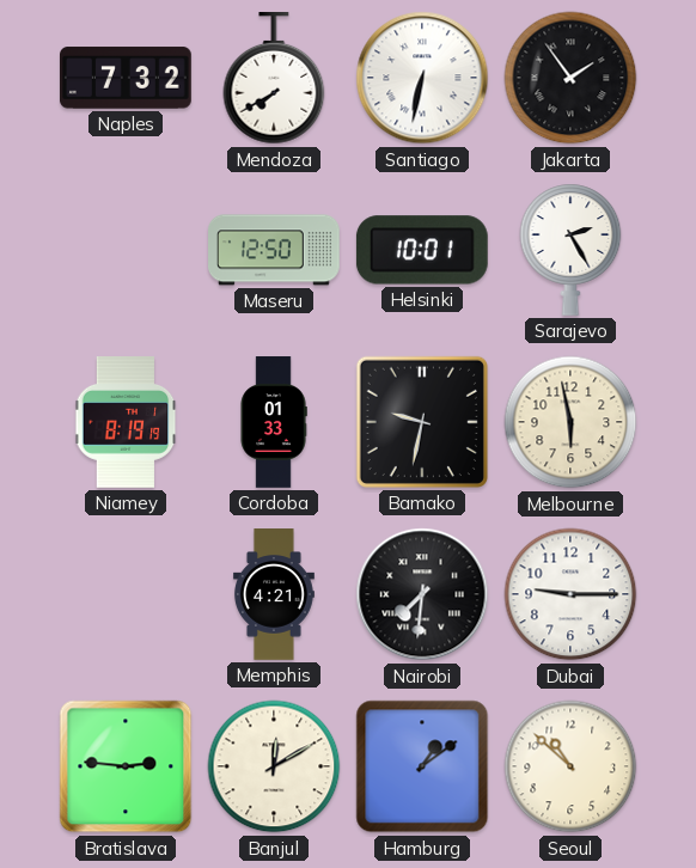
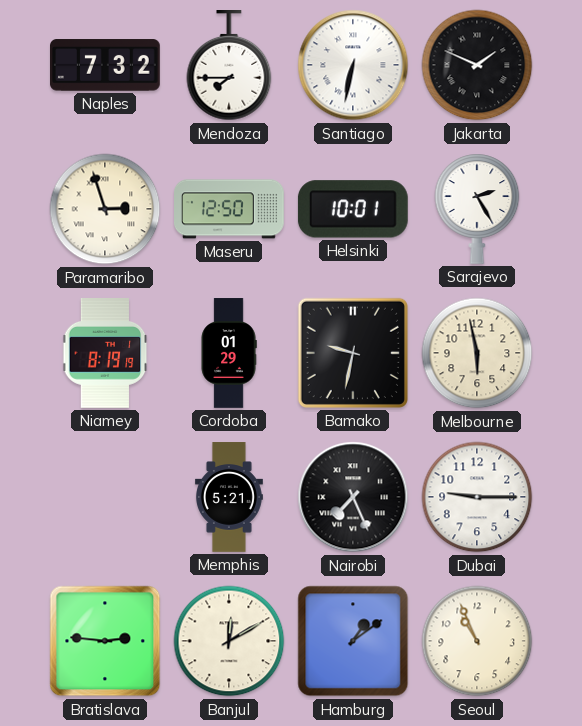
Mendoza: 7:40 -> 7:45
Jakarta: 1:54 -> 1:49
Paramaribo: none -> 2:57
Cordoba: 01:33 -> 01:29
Memphis: 4:21 -> 5:21
Nairobi: 7:31 -> 7:26
Seoul: 10:52 -> 10:56
